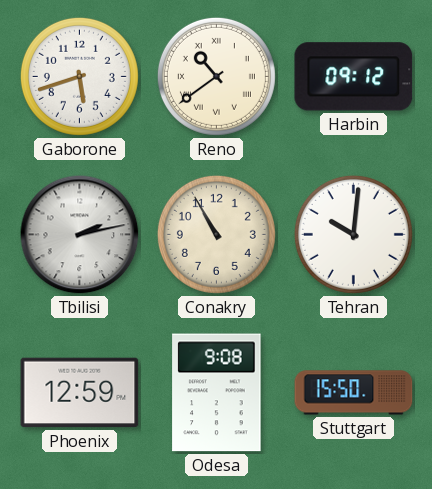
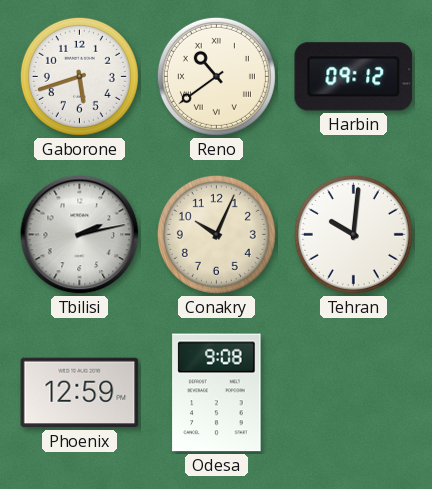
Conakry: 10:55 -> 10:04
Stuttgart: 15:50 -> none
